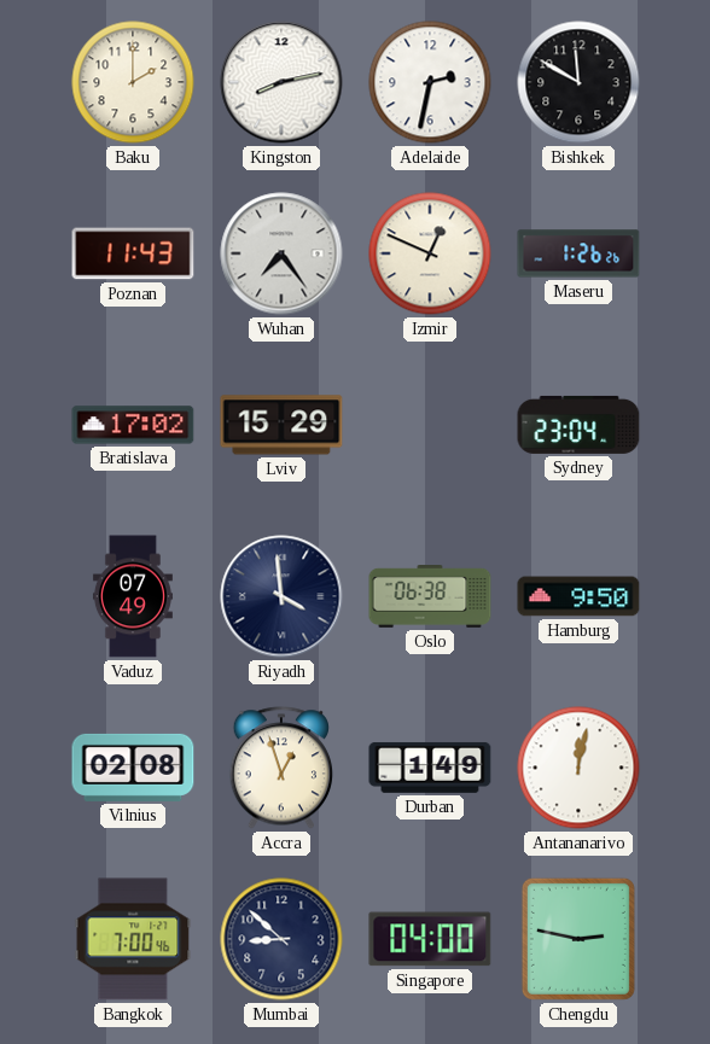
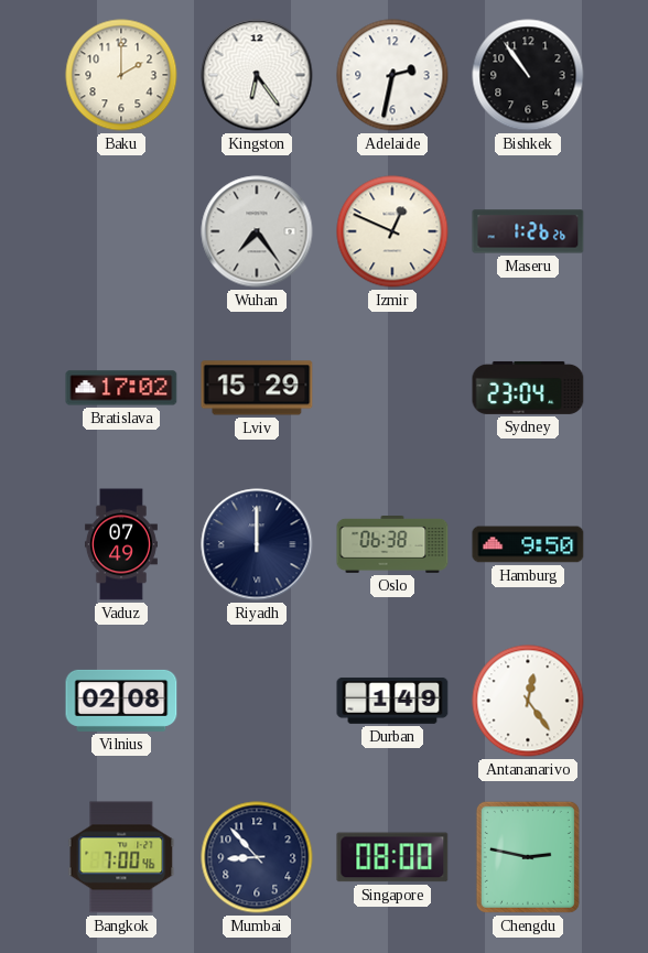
Kingston: 8:13 -> 6:24
Bishkek: 11:50 -> 10:54
Poznan: 11:43 -> none
Riyadh: 3:59 -> 12:00
Accra: 12:57 -> none
Antananarivo: 12:02 -> 12:24
Mumbai: 8:52 -> 8:53
Singapore: 04:00 -> 08:00
